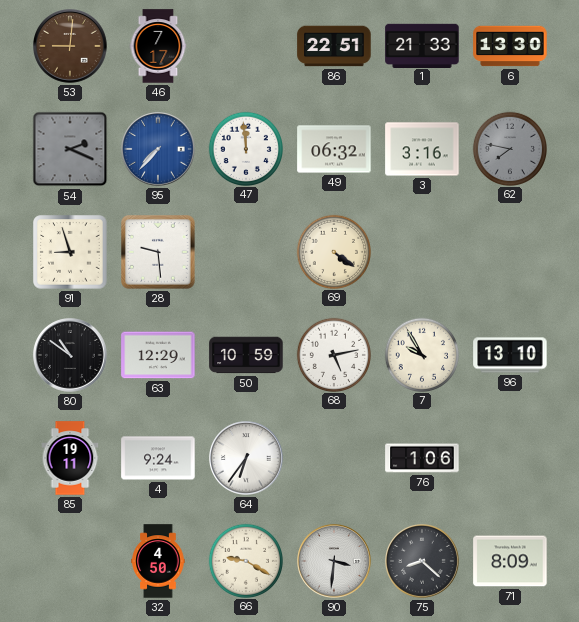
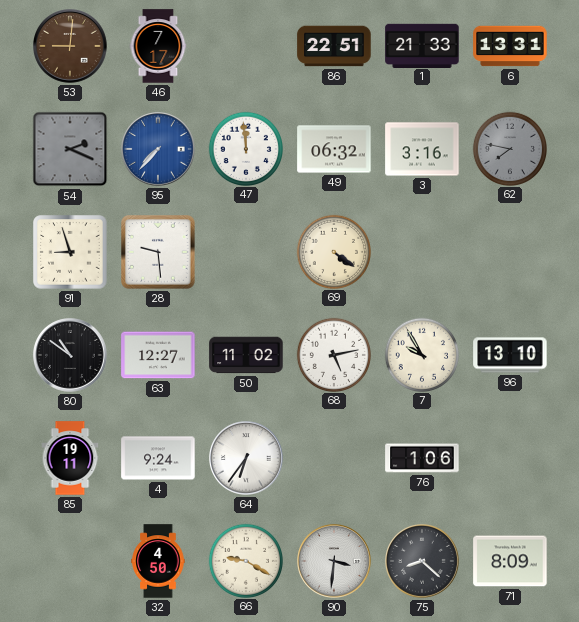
6: 13:30 -> 13:31
63: 12:29 -> 12:27
50: 10:59 -> 11:02
